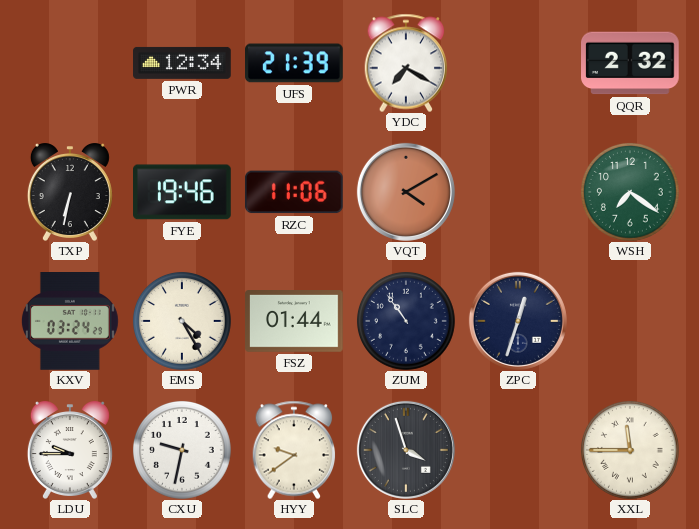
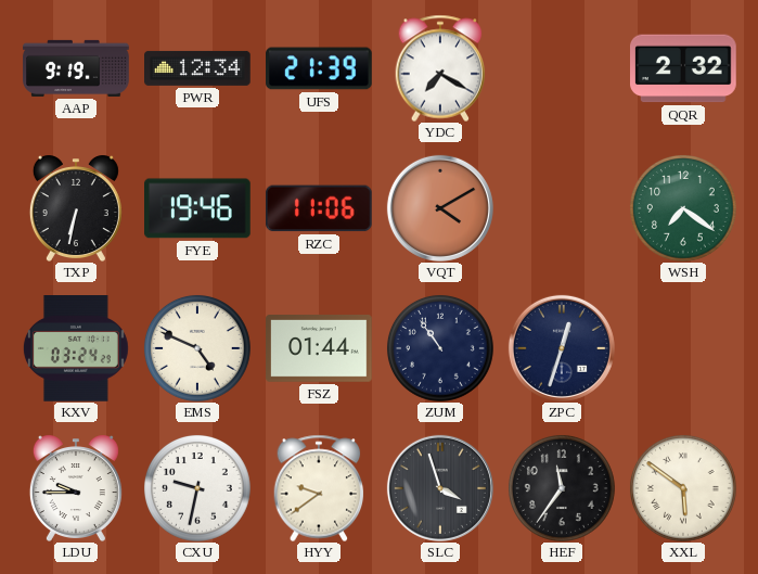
AAP: none -> 9:19
EMS: 4:25 -> 4:49
HEF: none -> 11:36
XXL: 11:45 -> 5:51
